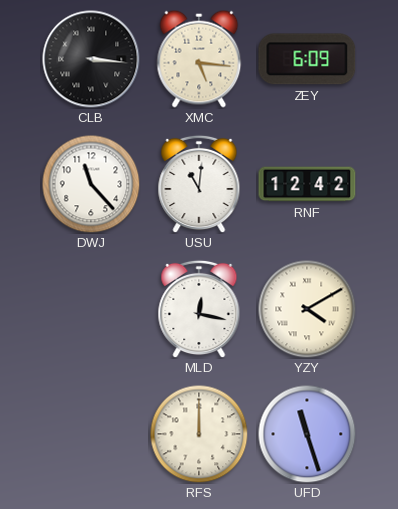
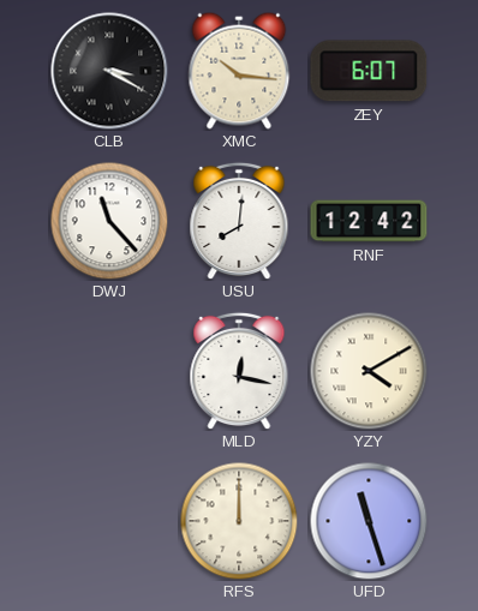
CLB: 3:16 -> 3:20
XMC: 5:16 -> 10:16
ZEY: 6:09 -> 6:07
USU: 11:01 -> 8:01
